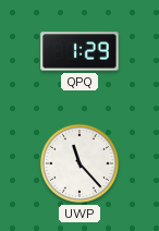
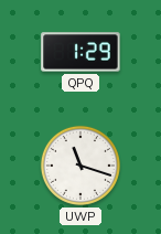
UWP: 11:23 -> 11:18
